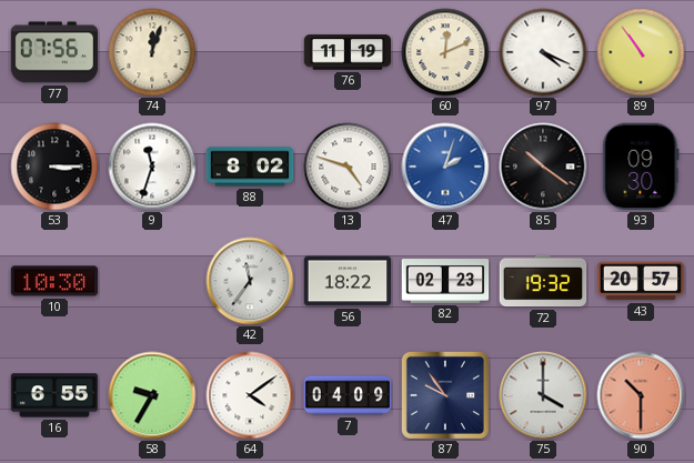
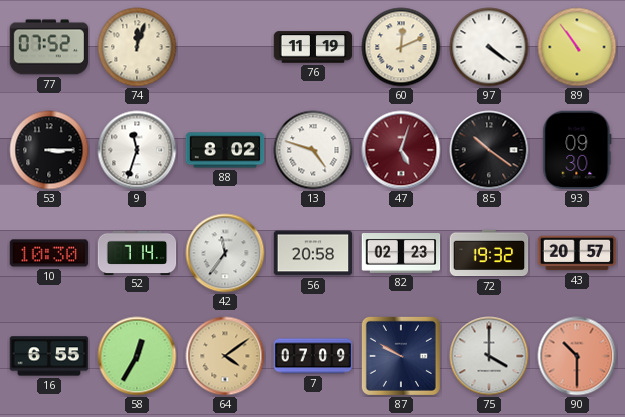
77: 07:56 -> 07:52
97: 4:19 -> 4:21
47: 2:03 -> 5:03
47 dial: blue -> burgundy
52: none -> 7:14
56: 18:22 -> 20:58
58: 9:35 -> 12:35
64 dial: white -> champagne
7: 04:09 -> 07:09
87: 9:54 -> 9:50
